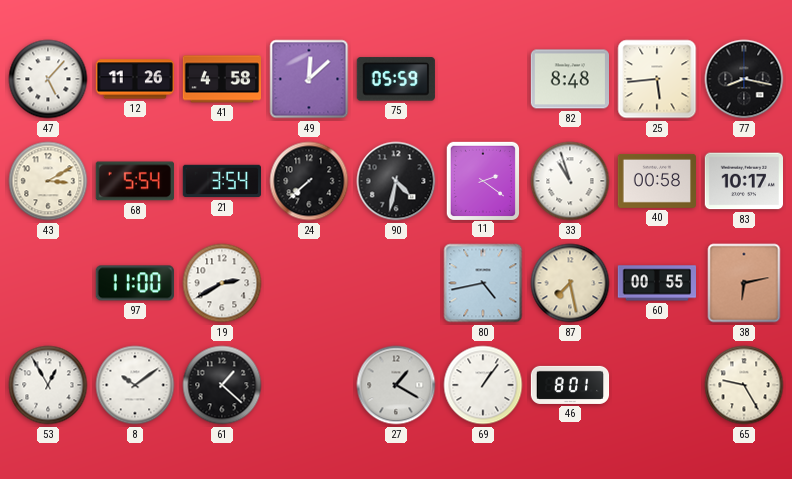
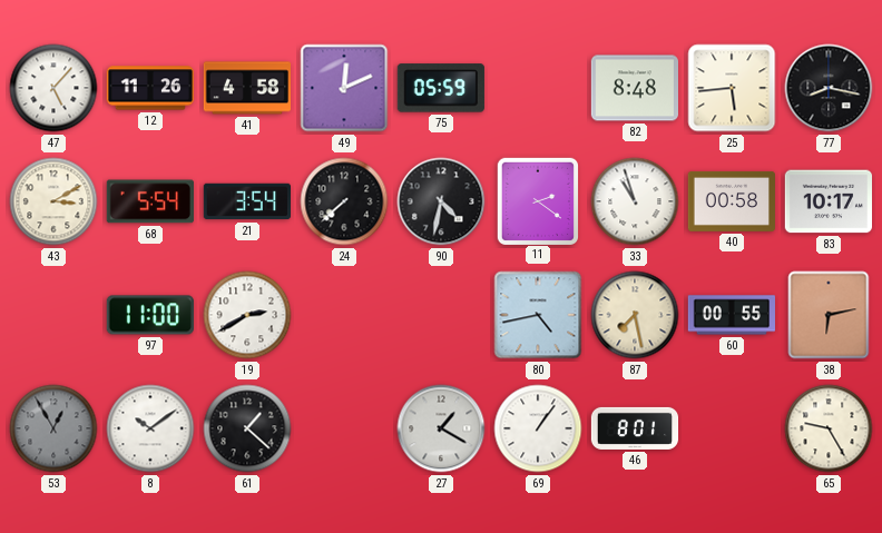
49: 12:08 -> 12:11
53 dial: white -> grey
